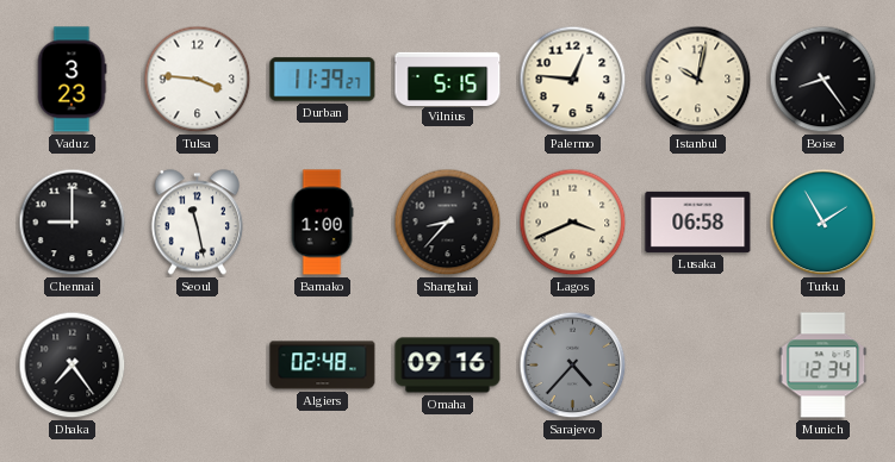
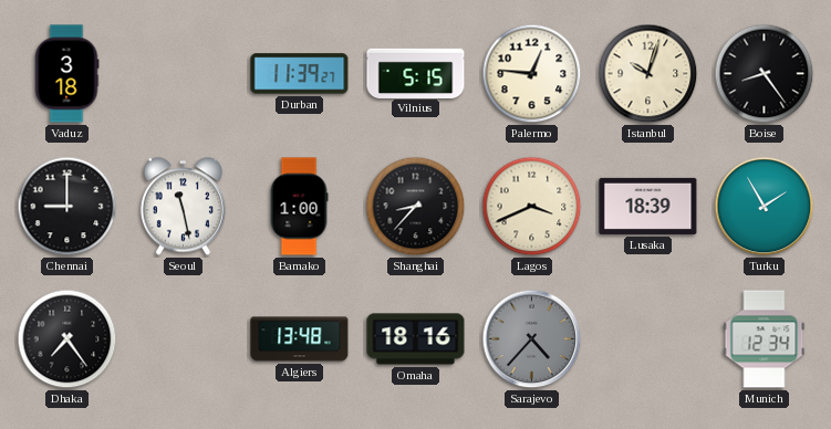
Vaduz: 3:23 -> 3:18
Tulsa: 3:46 -> none
Istanbul: 10:02 -> 10:03
Lusaka: 06:58 -> 18:39
Algiers: 02:48 -> 13:48
Omaha: 09:16 -> 18:16
